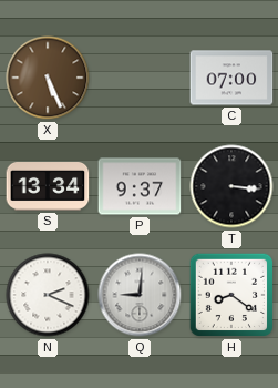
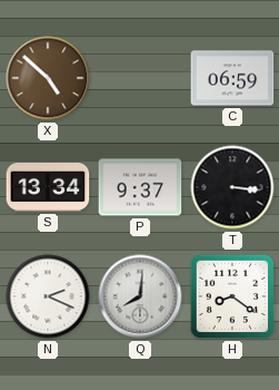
X: 5:26 -> 4:52
C: 07:00 -> 06:59
Q: 9:01 -> 8:01
